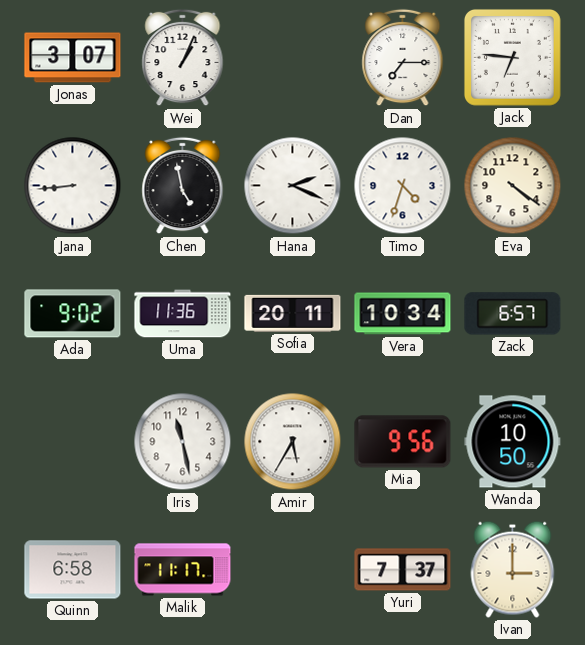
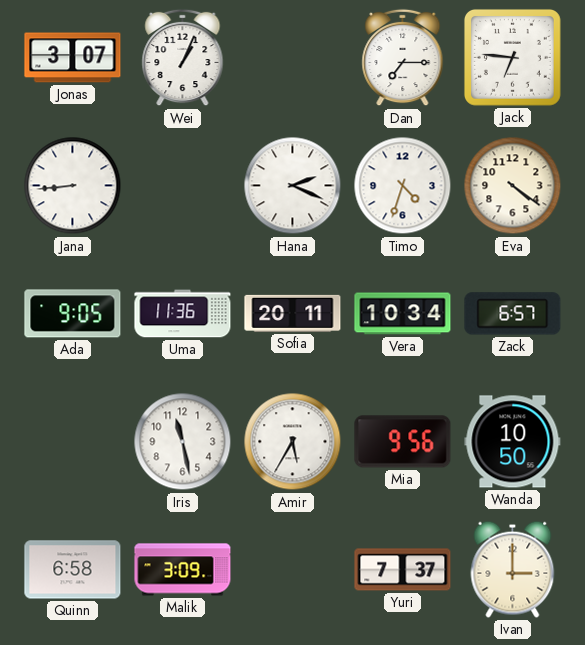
Chen: 4:58 -> none
Ada: 9:02 -> 9:05
Malik: 11:17 -> 3:09
